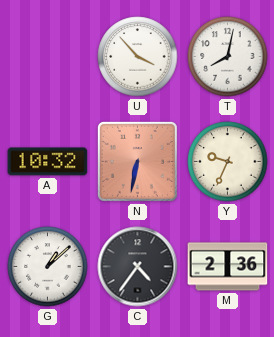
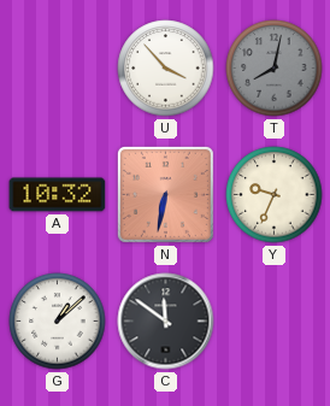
T dial: white -> grey
C: 4:36 -> 11:51
M: 2:36 -> none
